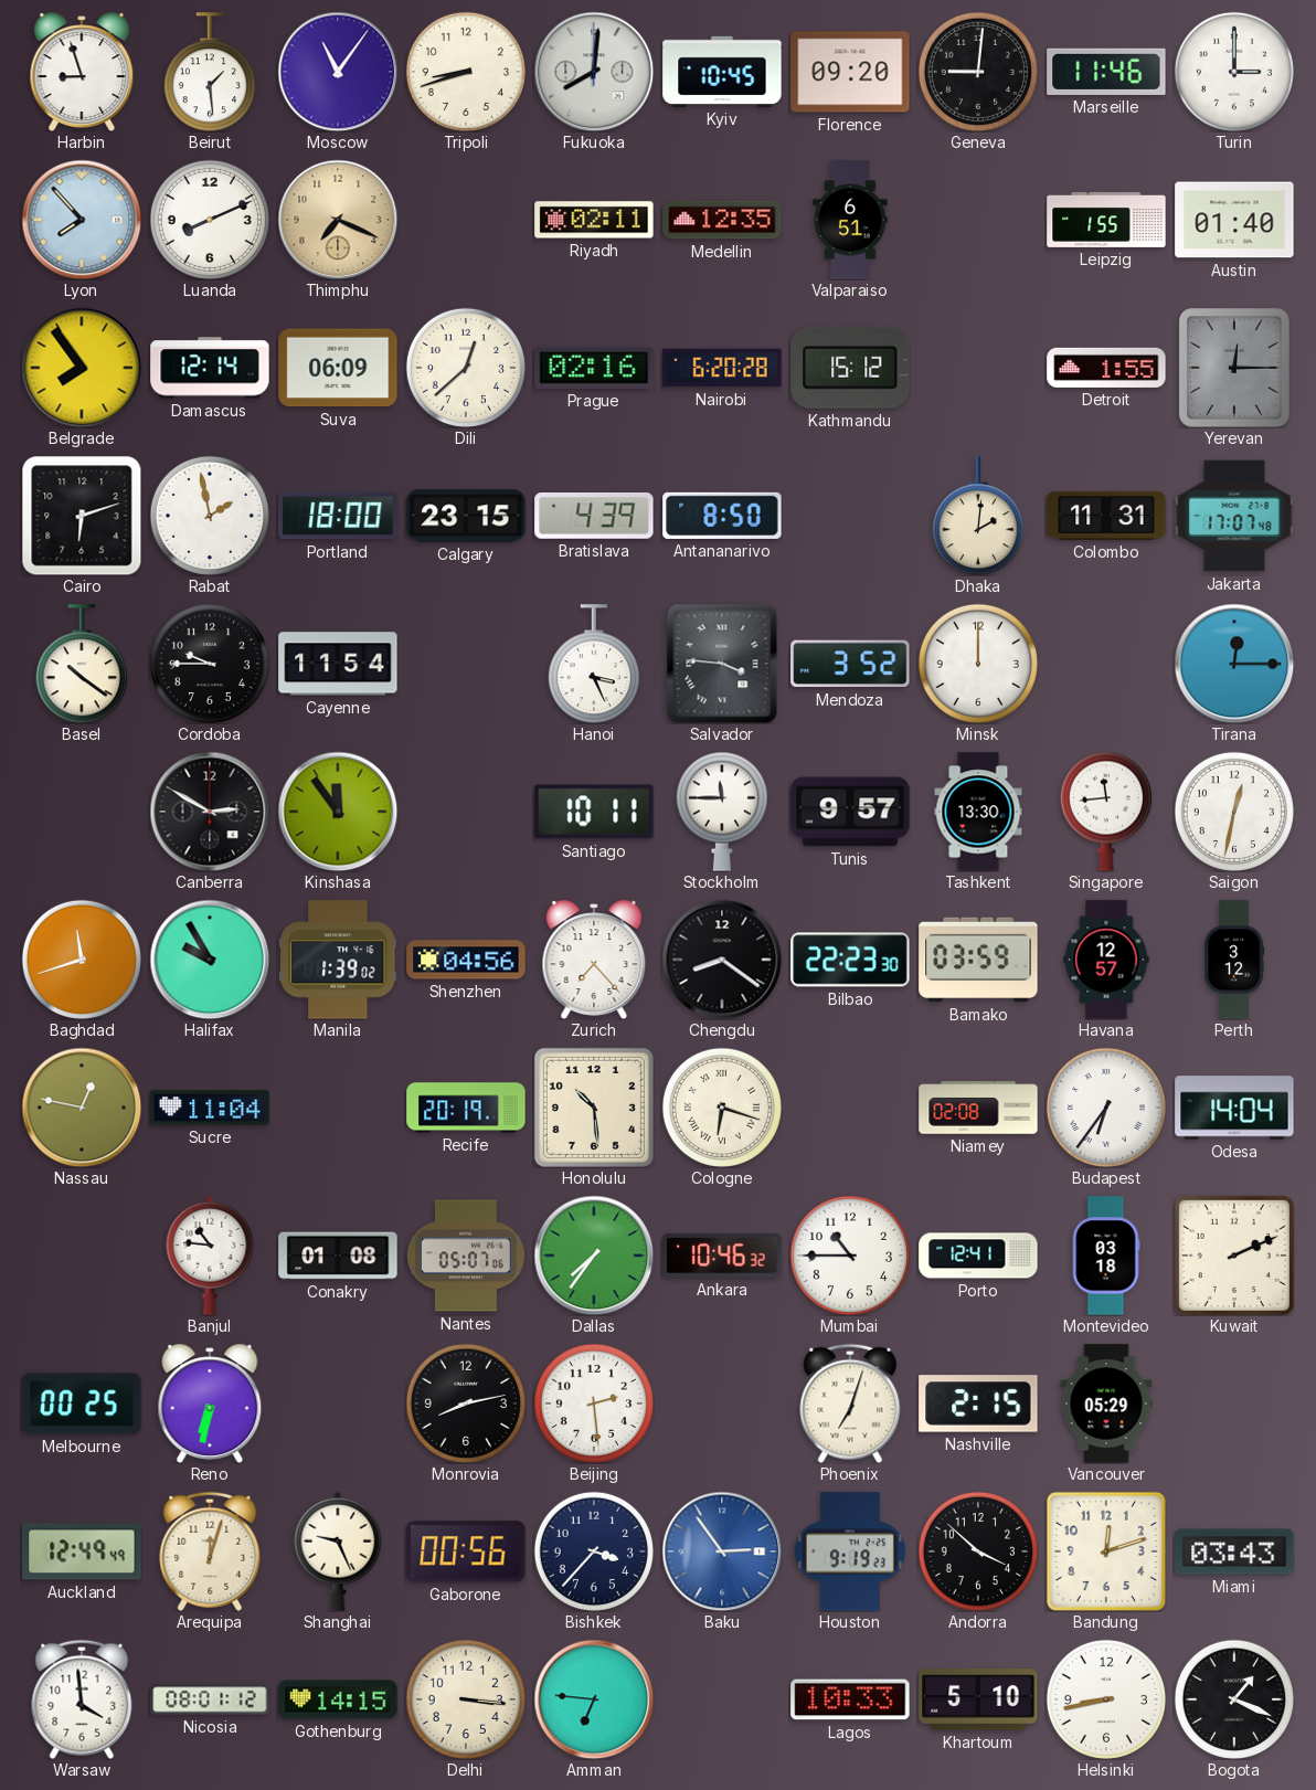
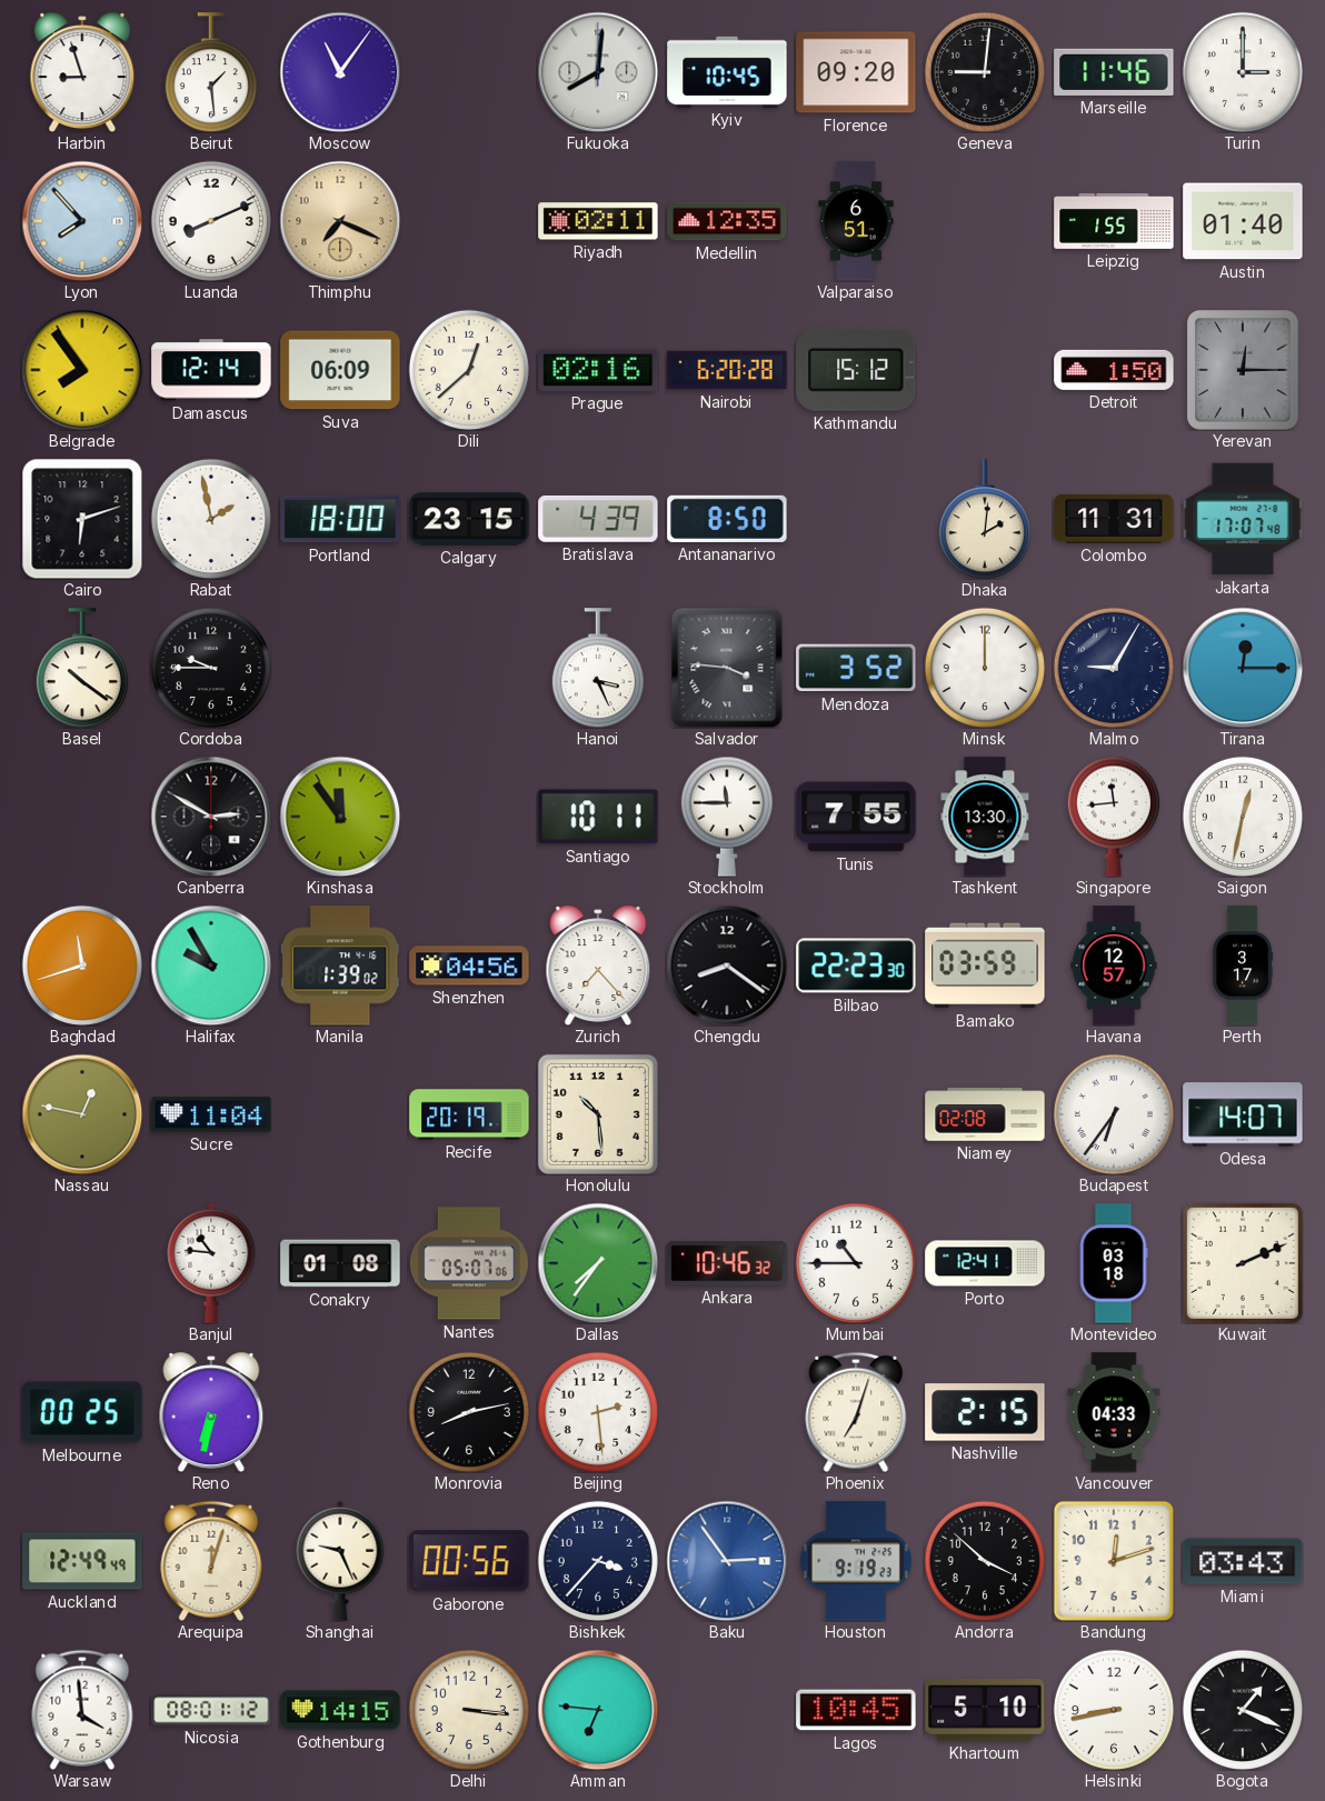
Tripoli: 8:42 -> none
Detroit: 1:55 -> 1:50
Cayenne: 11:54 -> none
Malmo: none -> 9:05
Tunis: 9:57 -> 7:55
Perth: 3:12 -> 3:17
Cologne: 6:18 -> none
Odesa: 14:04 -> 14:07
Vancouver: 05:29 -> 04:33
Lagos: 10:33 -> 10:45
